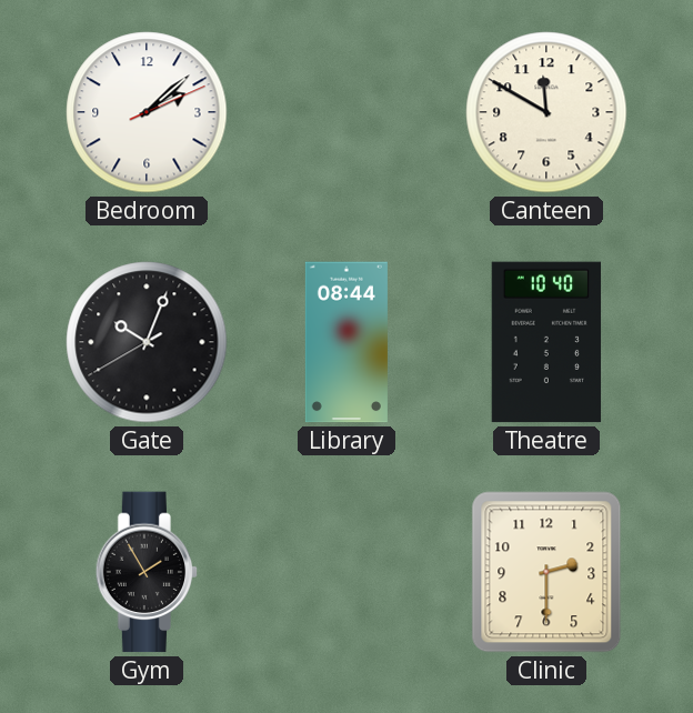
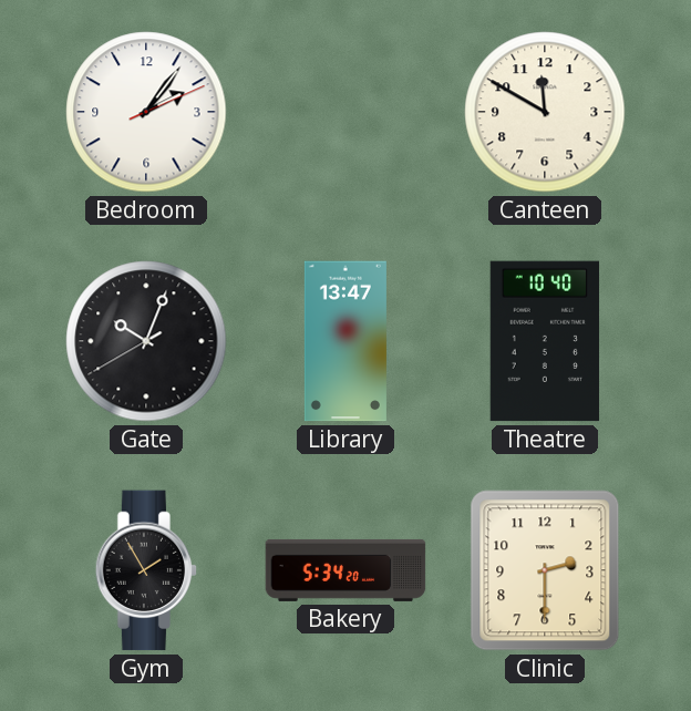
Bedroom: 2:08 -> 2:06
Library: 08:44 -> 13:47
Bakery: none -> 5:34
